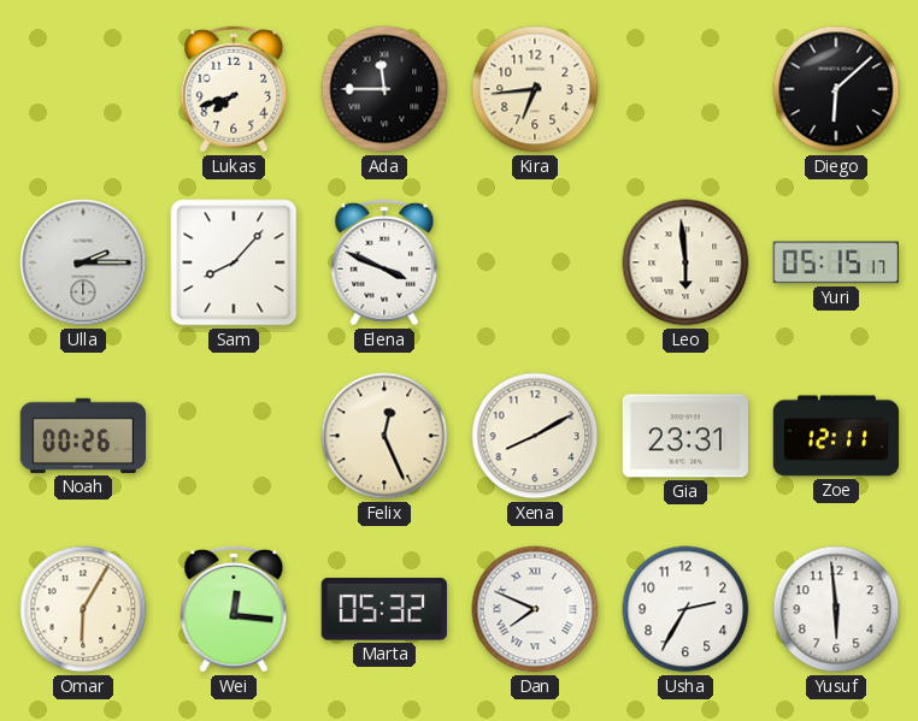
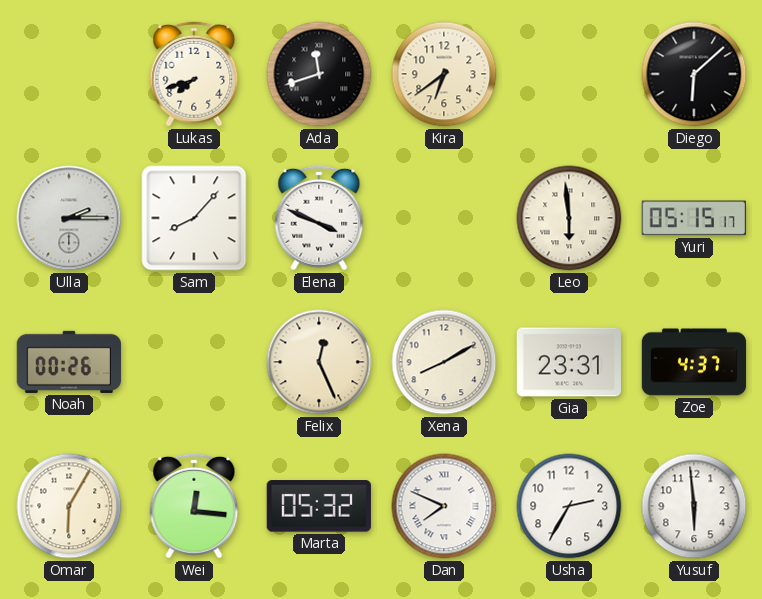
Ada: 11:45 -> 11:42
Kira: 6:44 -> 6:39
Zoe: 12:11 -> 4:37
